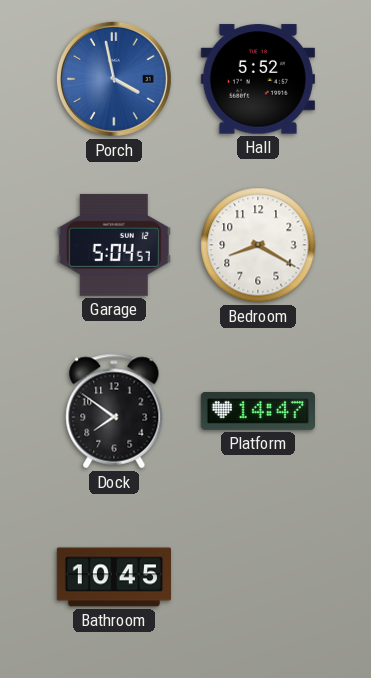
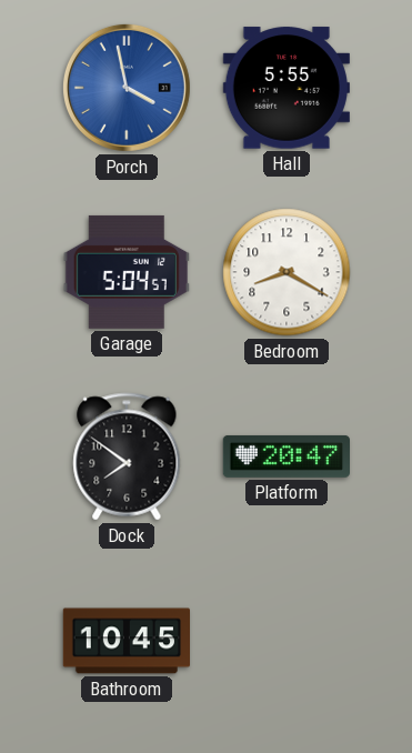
Hall: 5:52 -> 5:55
Platform: 14:47 -> 20:47
